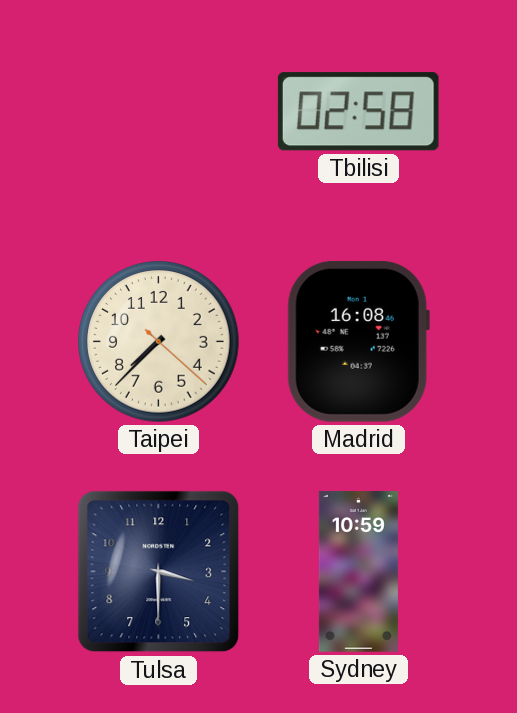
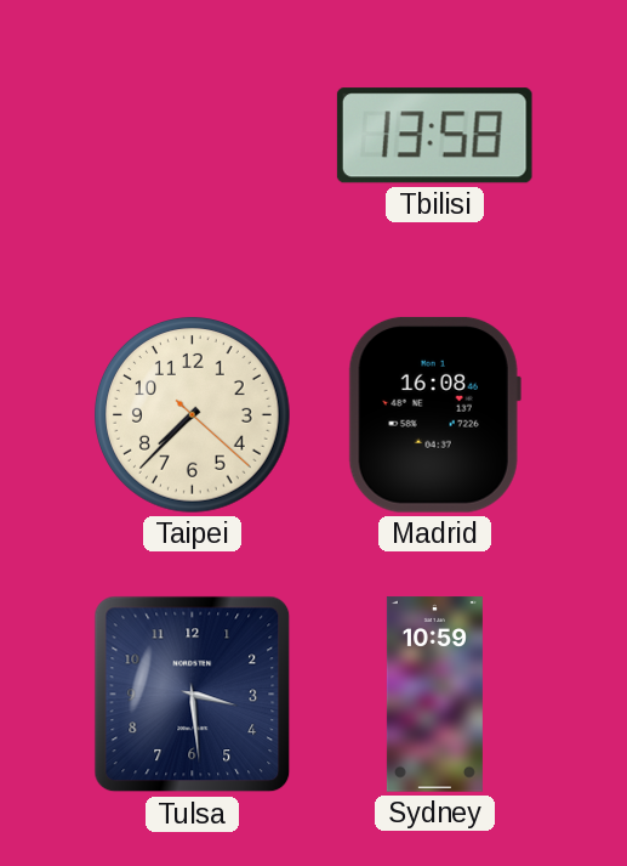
Tbilisi: 02:58 -> 13:58
Tulsa: 3:30 -> 3:29
